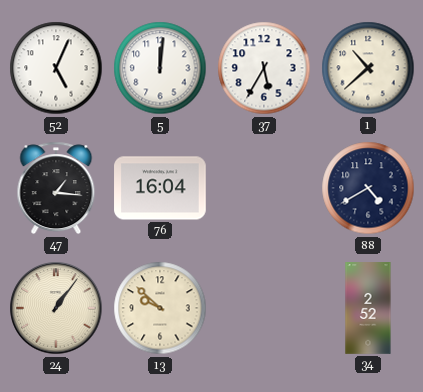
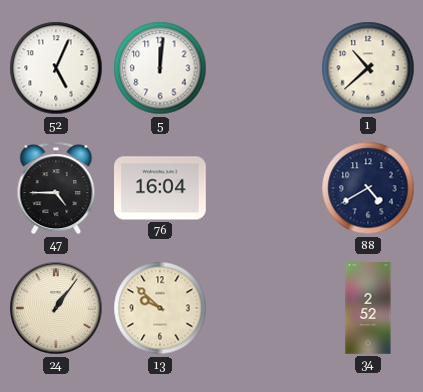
37: 5:35 -> none
47: 1:16 -> 4:45
